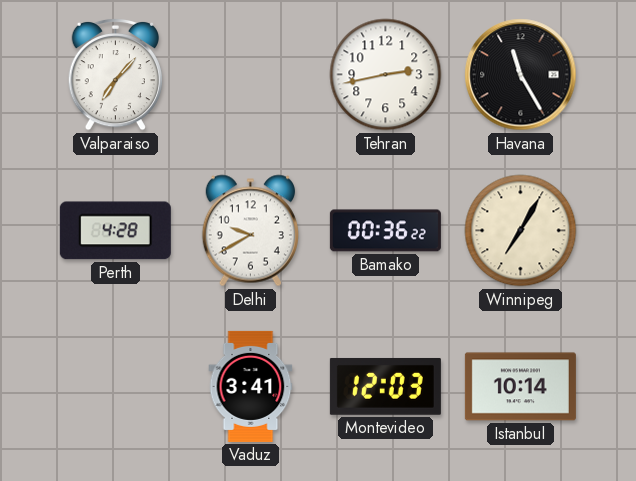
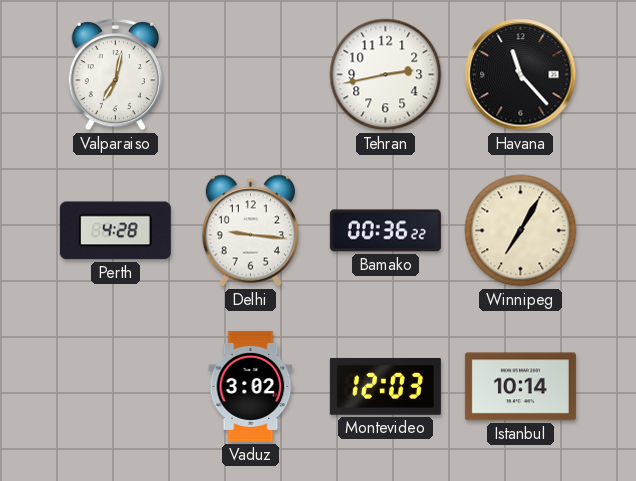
Valparaiso: 7:07 -> 7:02
Havana: 11:25 -> 11:23
Delhi: 9:40 -> 9:16
Vaduz: 3:41 -> 3:02
